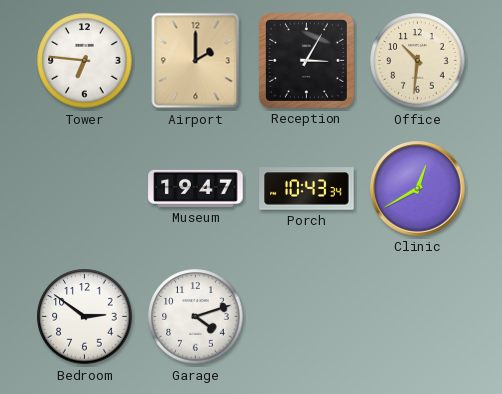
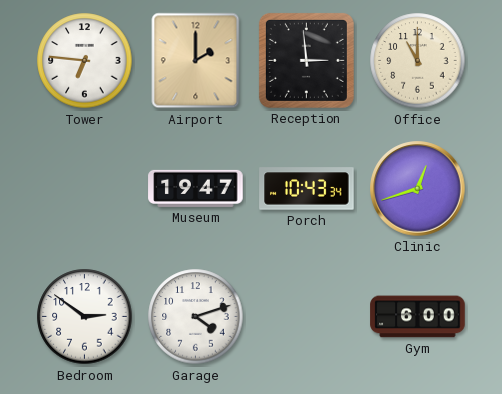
Reception: 3:05 -> 2:59
Office: 10:31 -> 11:00
Clinic: 12:40 -> 12:42
Gym: none -> 6:00
